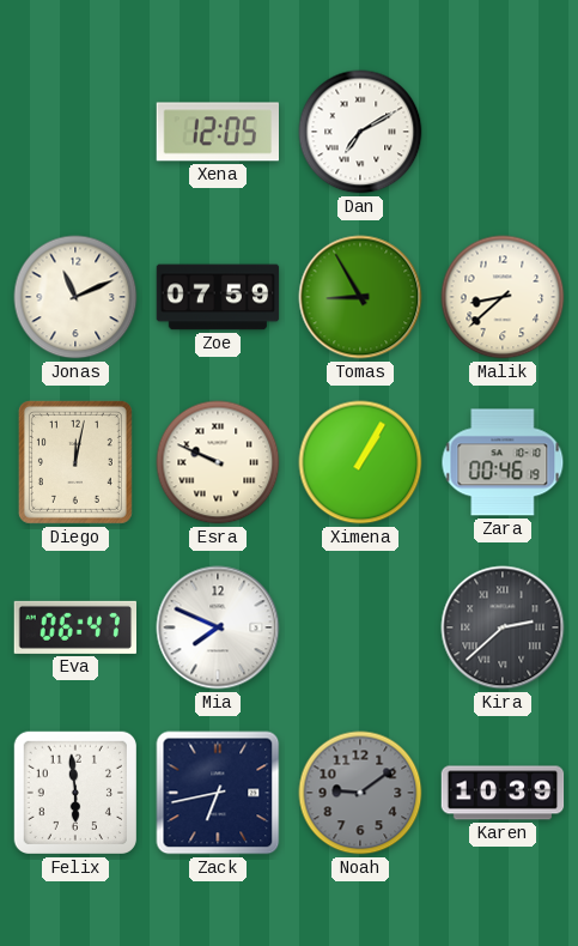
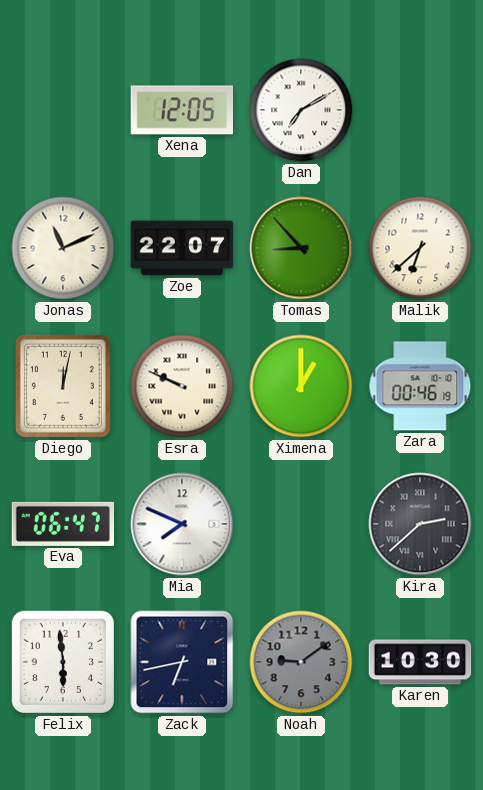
Zoe: 07:59 -> 22:07
Tomas: 8:55 -> 8:53
Malik: 8:38 -> 6:38
Ximena: 1:05 -> 1:00
Karen: 10:39 -> 10:30
